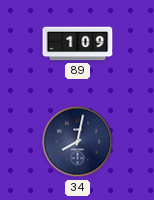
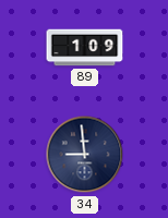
34: 8:02 -> 8:59
